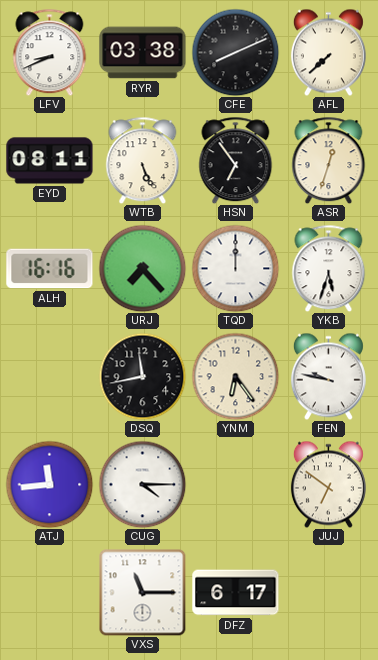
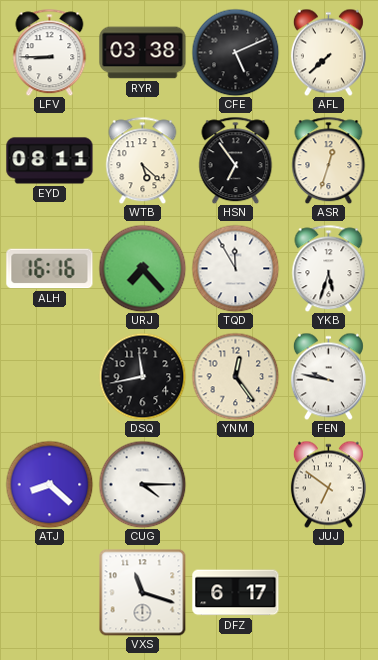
LFV: 8:41 -> 8:45
CFE: 8:11 -> 5:11
WTB: 5:26 -> 5:22
TQD: 12:00 -> 11:55
YNM: 6:24 -> 12:24
ATJ: 11:44 -> 8:22
VXS: 11:15 -> 11:18
